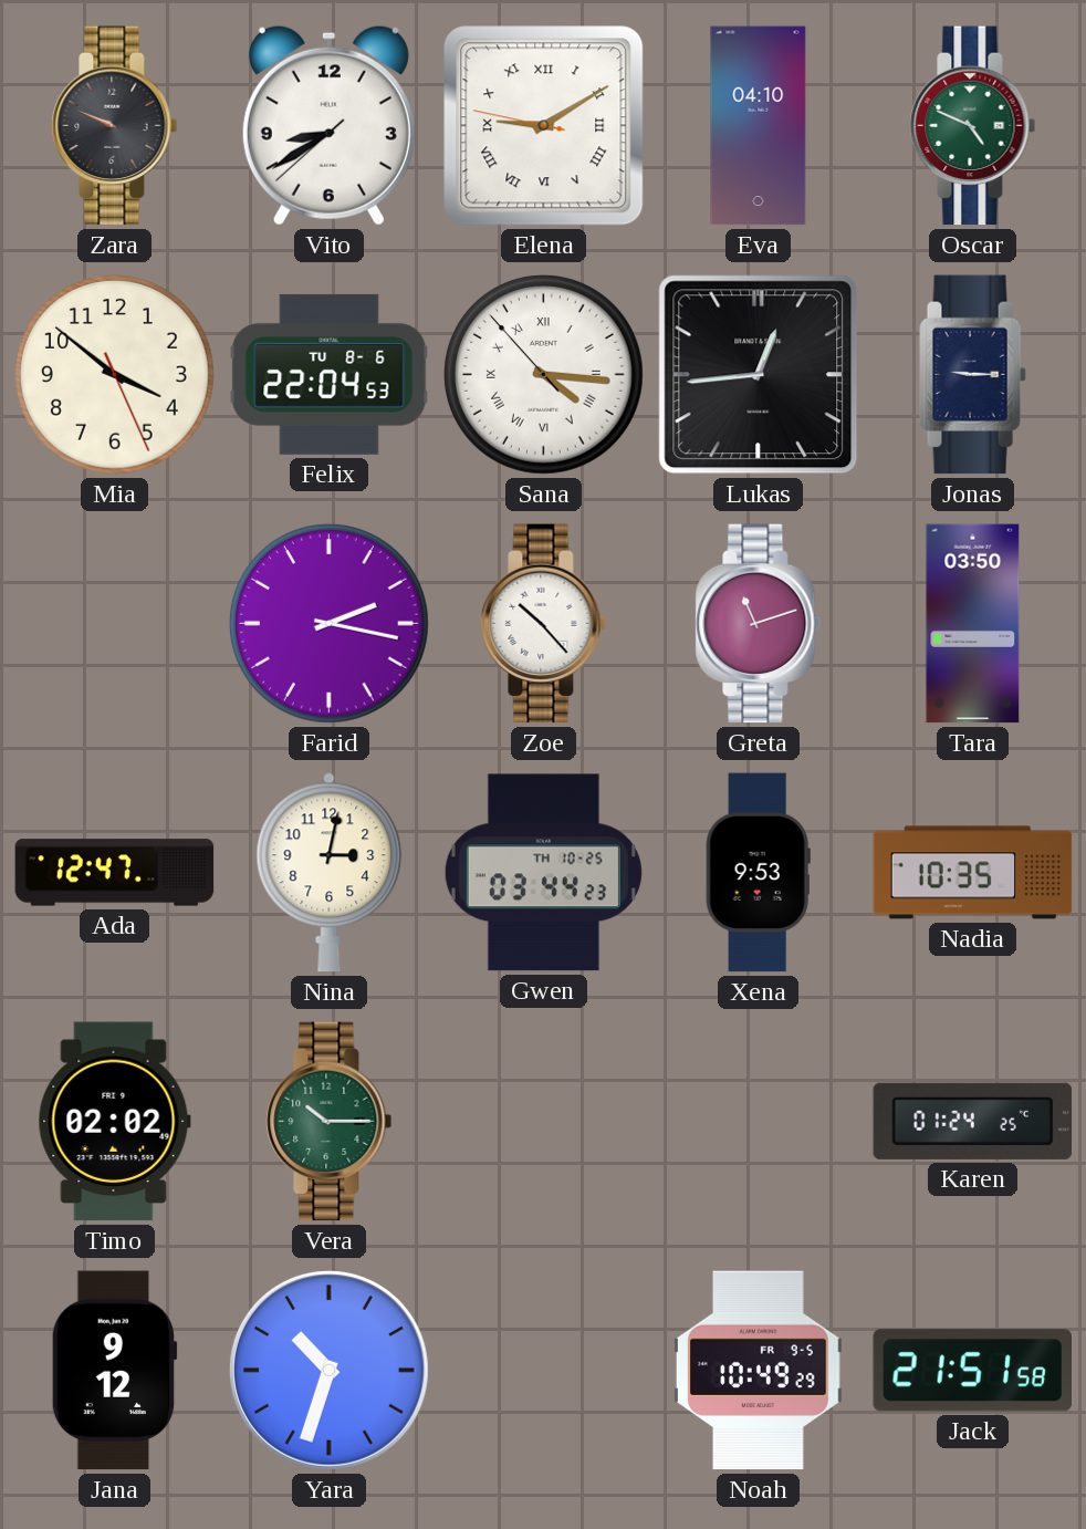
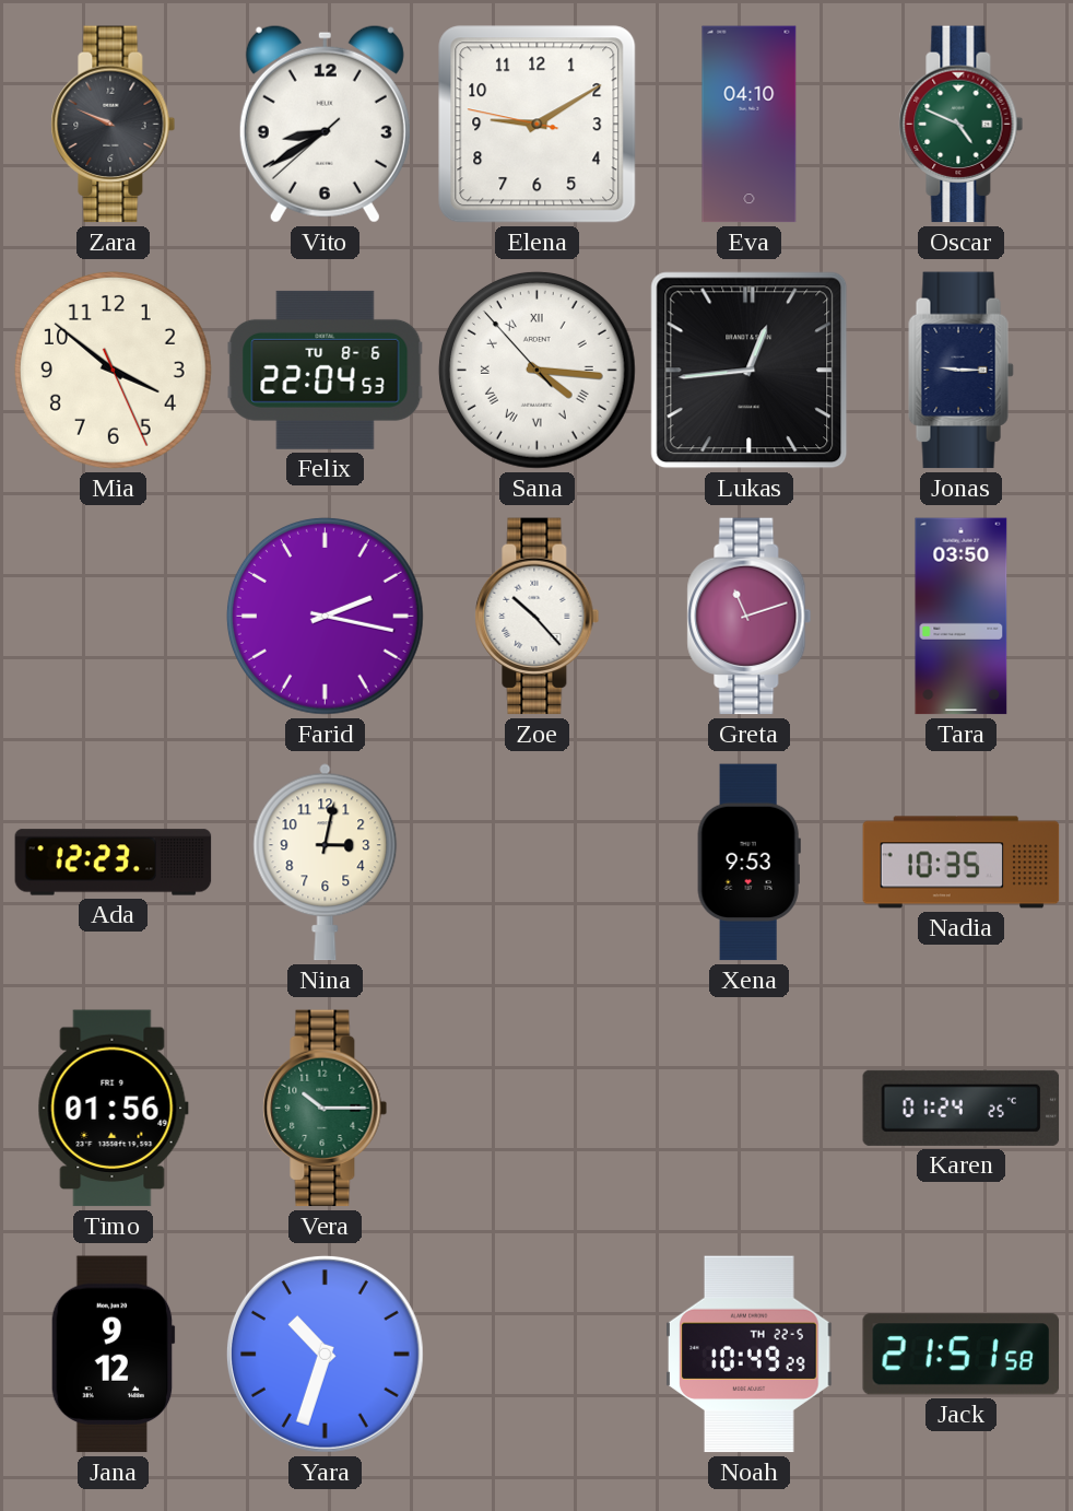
Elena numerals: Roman -> Arabic
Ada: 12:47 -> 12:23
Gwen: 03:44 -> none
Timo: 02:02 -> 01:56
Noah date: FR 9-5 -> TH 22-5
